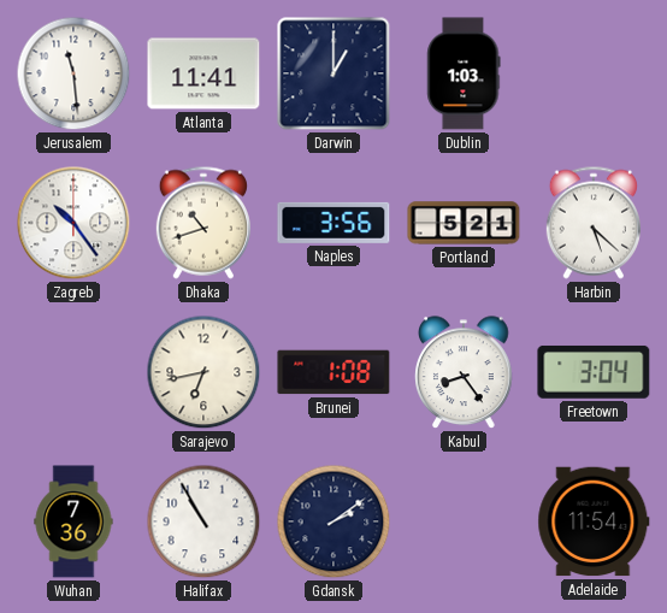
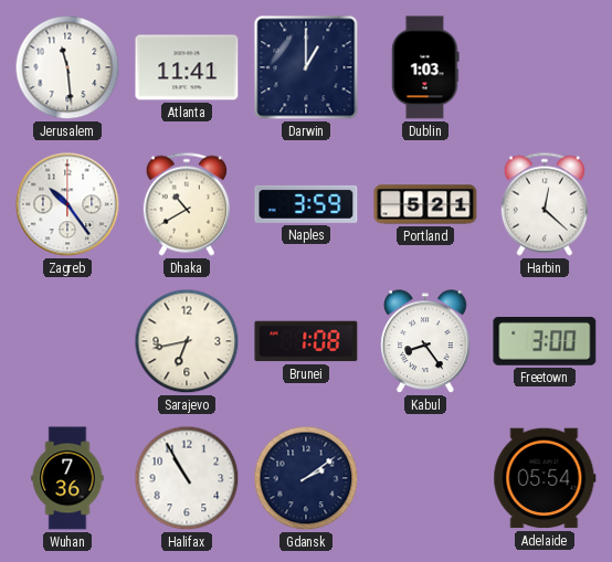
Dhaka: 10:42 -> 10:40
Naples: 3:56 -> 3:59
Harbin: 5:22 -> 12:22
Freetown: 3:04 -> 3:00
Adelaide: 11:54 -> 05:54
